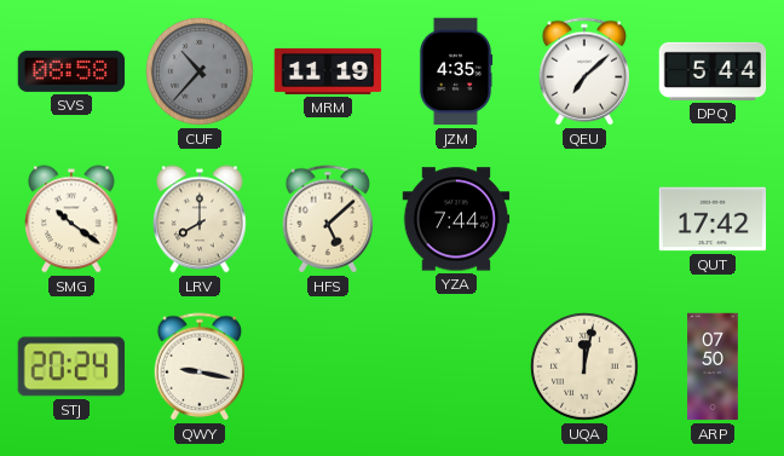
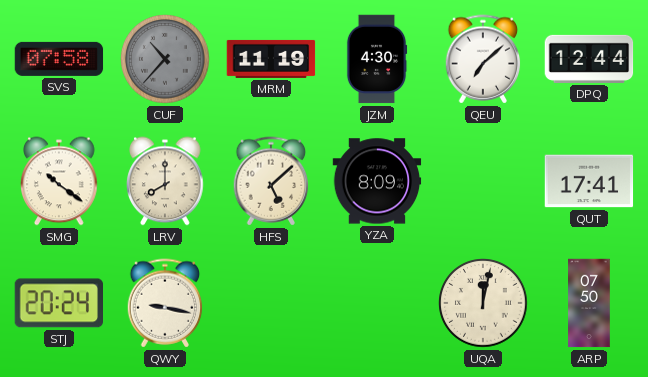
SVS: 08:58 -> 07:58
JZM: 4:35 -> 4:30
DPQ: 5:44 -> 12:44
YZA: 7:44 -> 8:09
QUT: 17:42 -> 17:41
